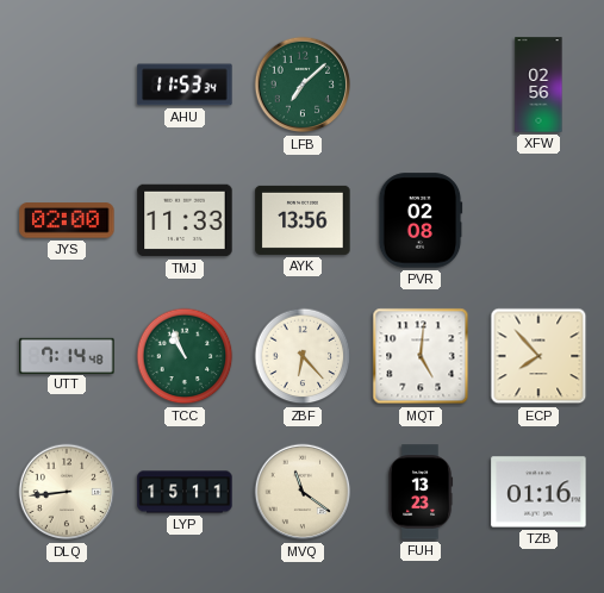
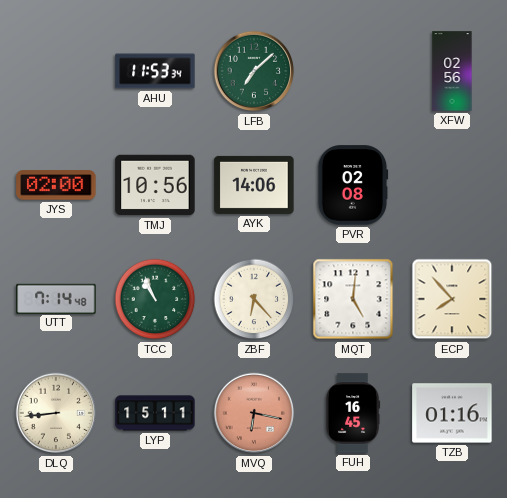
TMJ: 11:33 -> 10:56
AYK: 13:56 -> 14:06
MVQ: 11:21 -> 6:17
MVQ dial: cream -> salmon
FUH: 13:23 -> 16:45
